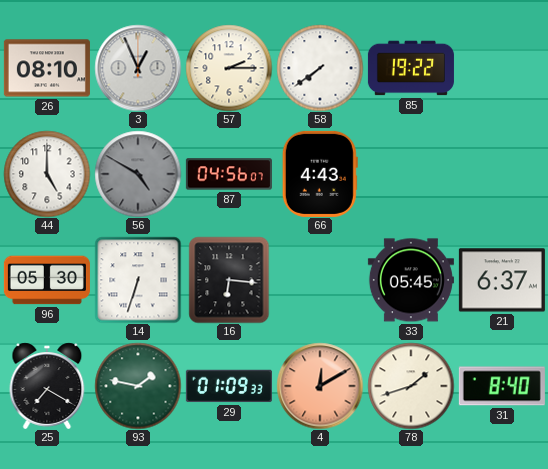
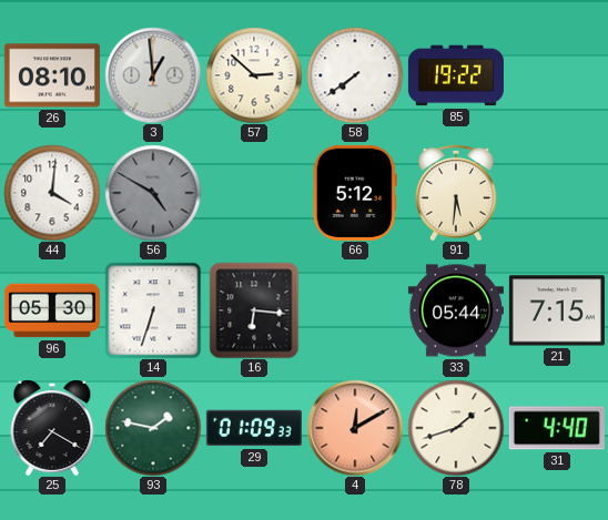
3: 12:56 -> 12:59
57: 2:15 -> 2:52
44: 5:00 -> 4:01
87: 04:56 -> none
66: 4:43 -> 5:12
91: none -> 5:31
33: 05:45 -> 05:44
21: 6:37 -> 7:15
31: 8:40 -> 4:40
